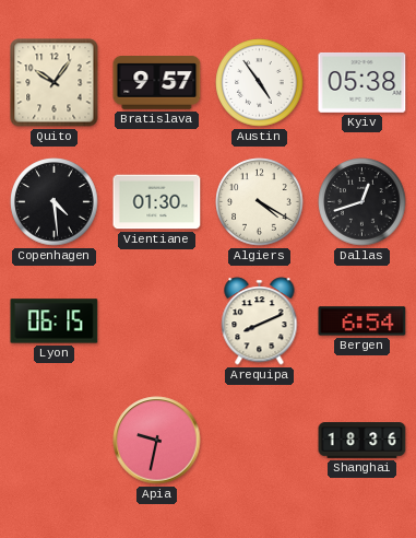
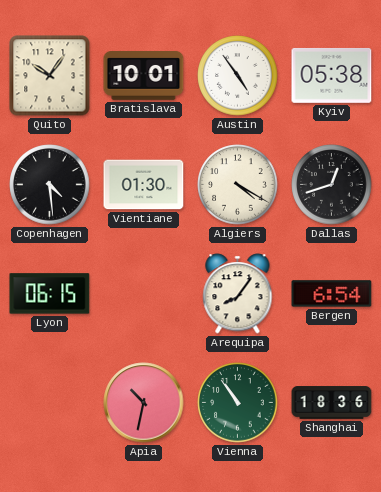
Bratislava: 9:57 -> 10:01
Arequipa: 8:11 -> 8:06
Apia: 9:32 -> 10:32
Vienna: none -> 10:54
